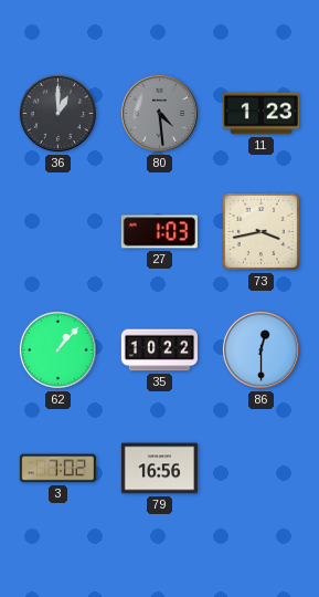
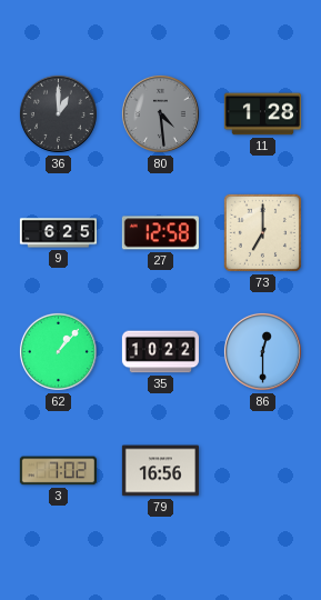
11: 1:23 -> 1:28
9: none -> 6:25
27: 1:03 -> 12:58
73: 3:43 -> 7:00
